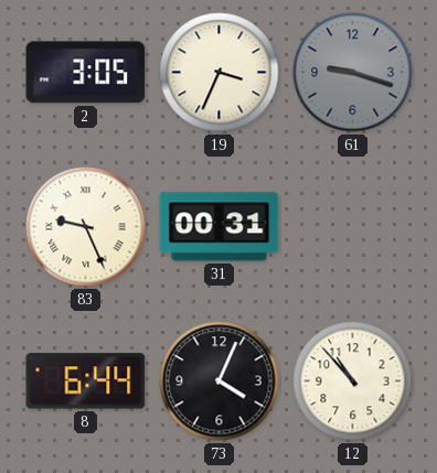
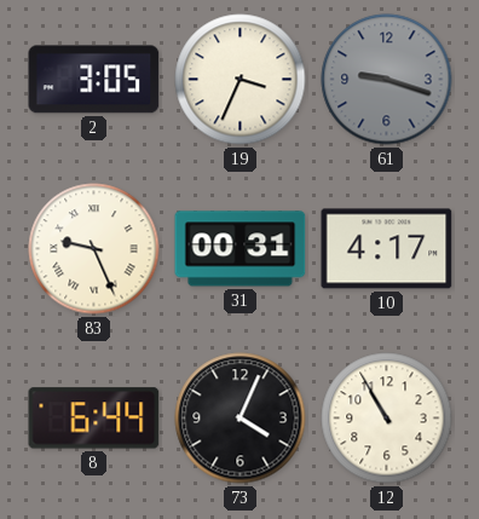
10: none -> 4:17
12: 10:53 -> 10:55
